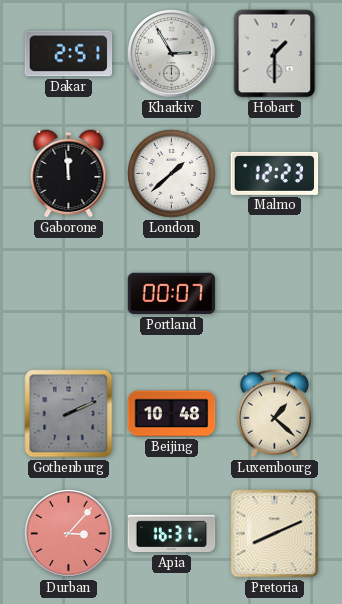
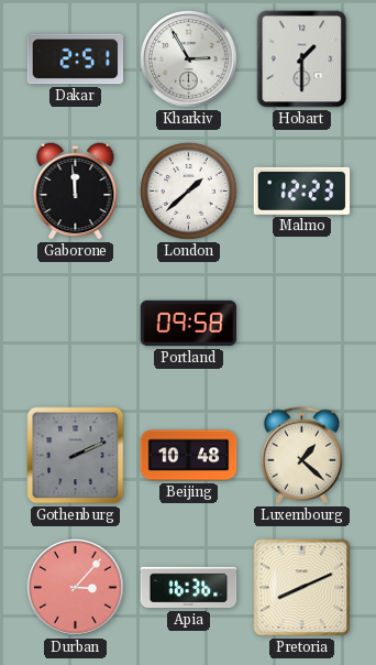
Portland: 00:07 -> 09:58
Apia: 16:31 -> 16:36
